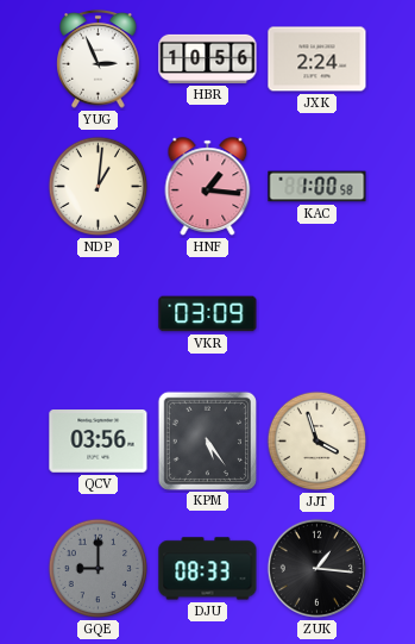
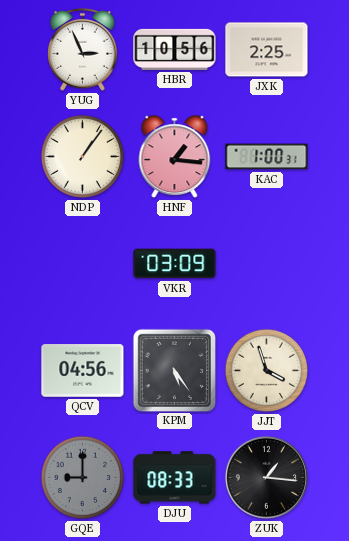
JXK: 2:24 -> 2:25
NDP: 1:01 -> 1:06
KAC: 1:00:58 -> 1:00:31
QCV: 03:56 -> 04:56
